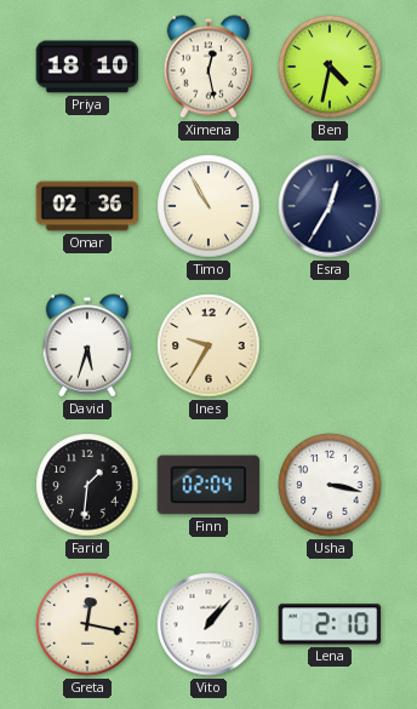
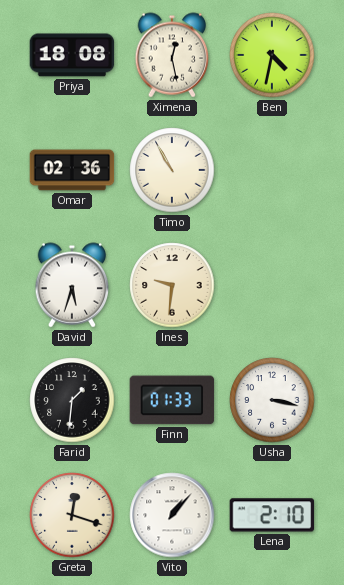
Priya: 18:10 -> 18:08
Esra: 12:35 -> none
Ines: 9:35 -> 9:31
Finn: 02:04 -> 01:33
Greta: 12:17 -> 12:18
